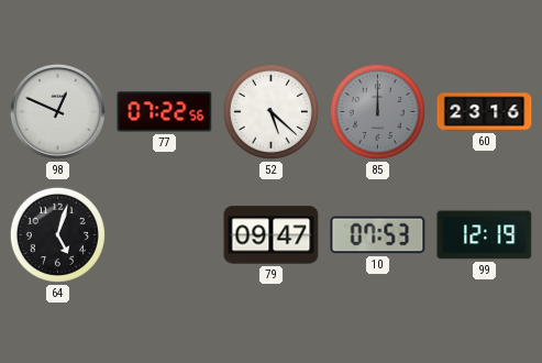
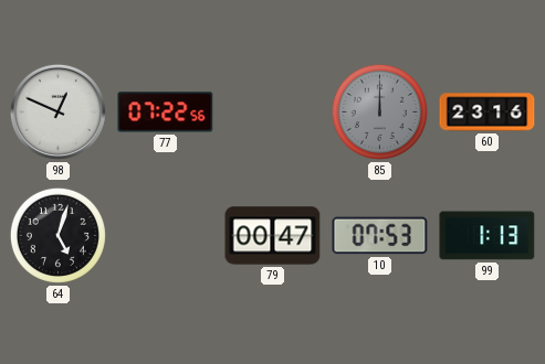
52: 5:22 -> none
79: 09:47 -> 00:47
99: 12:19 -> 1:13
